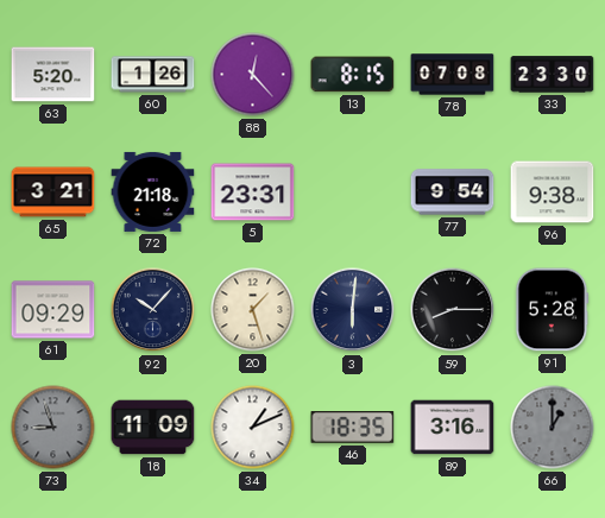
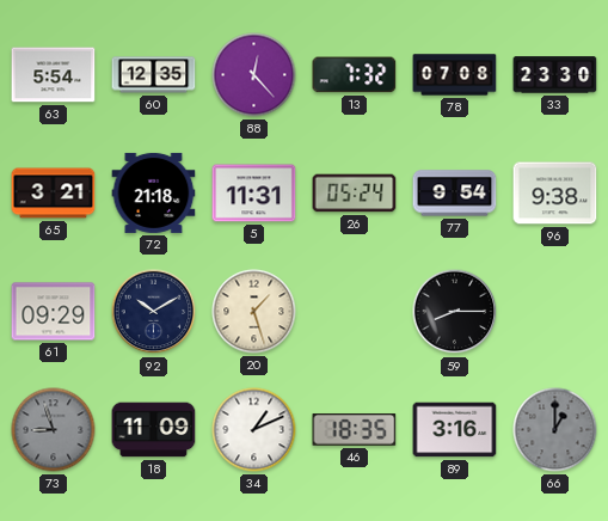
63: 5:20 -> 5:54
60: 1:26 -> 12:35
13: 8:15 -> 7:32
5: 23:31 -> 11:31
26: none -> 05:24
92: 10:07 -> 10:10
3: 6:01 -> none
91: 5:28 -> none
